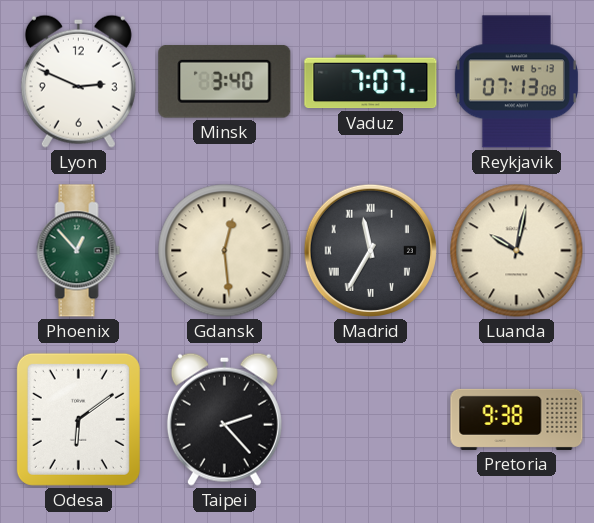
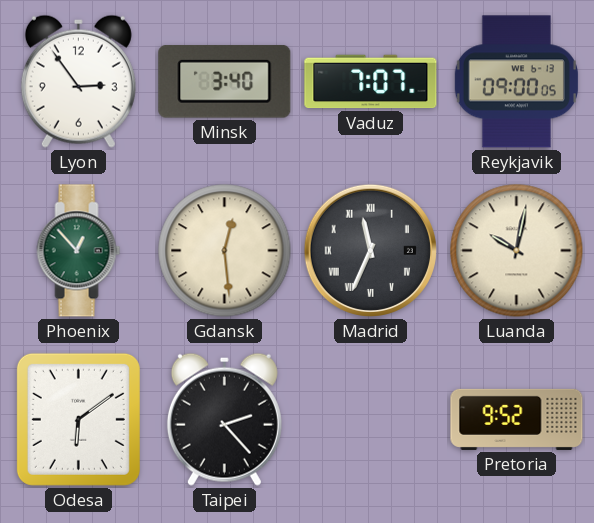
Lyon: 2:49 -> 2:54
Reykjavik: 07:13 -> 09:00
Madrid: 11:35 -> 11:34
Pretoria: 9:38 -> 9:52
